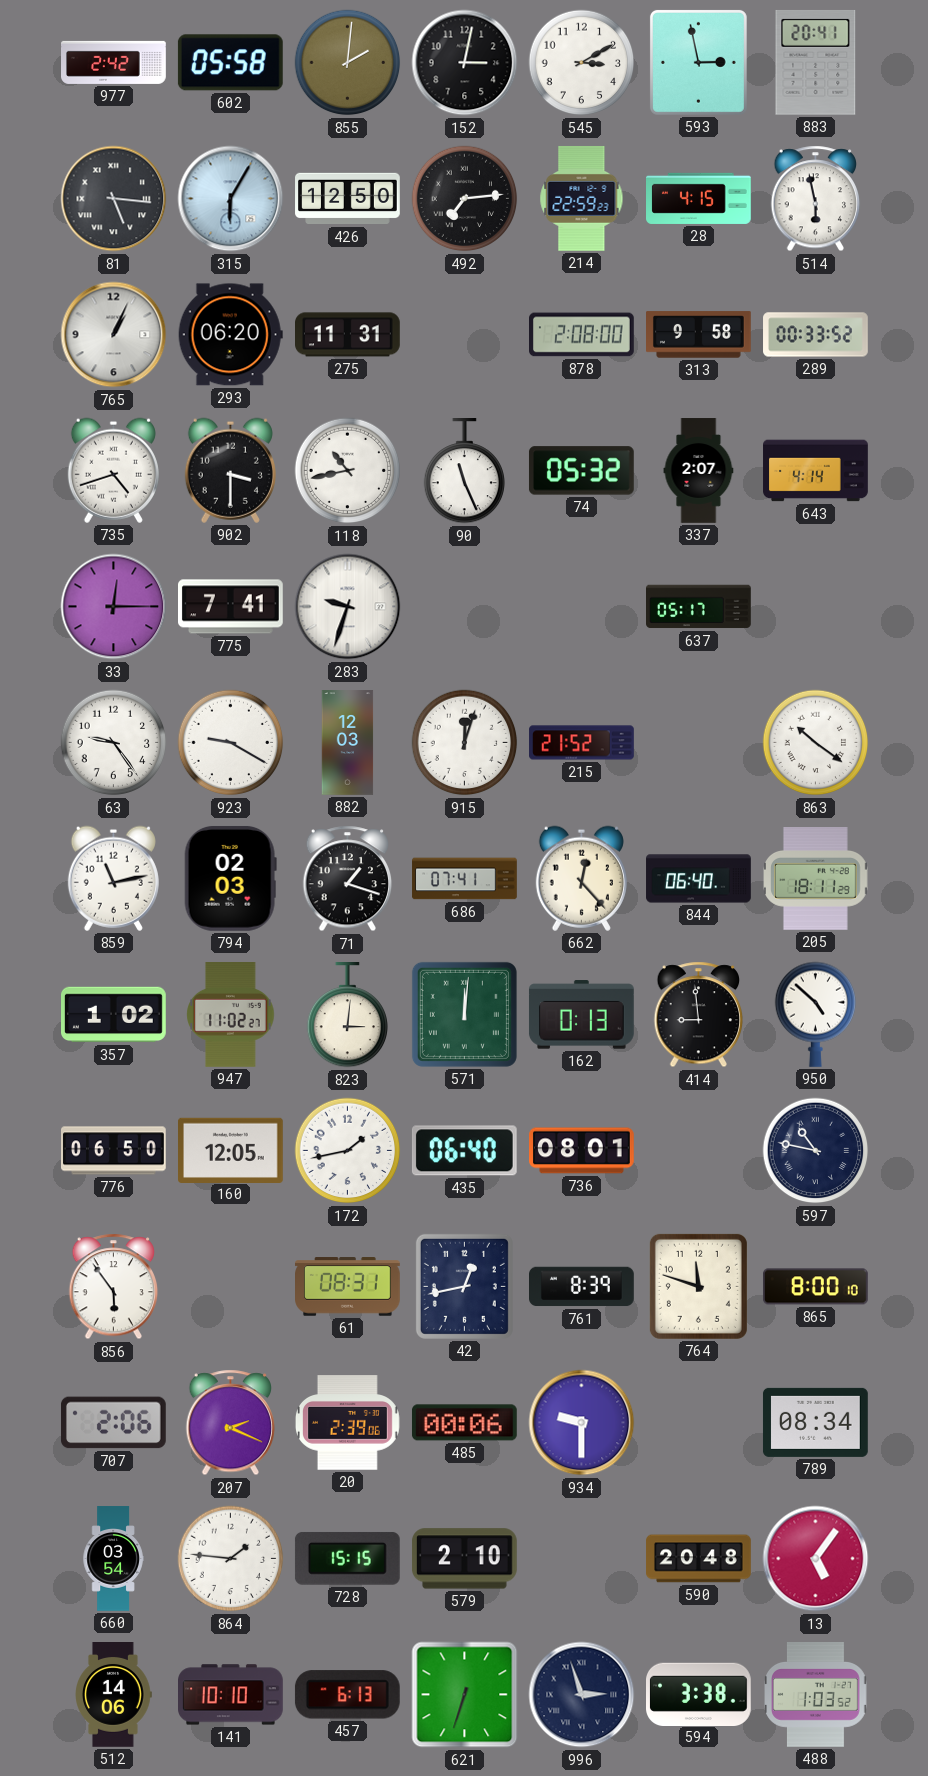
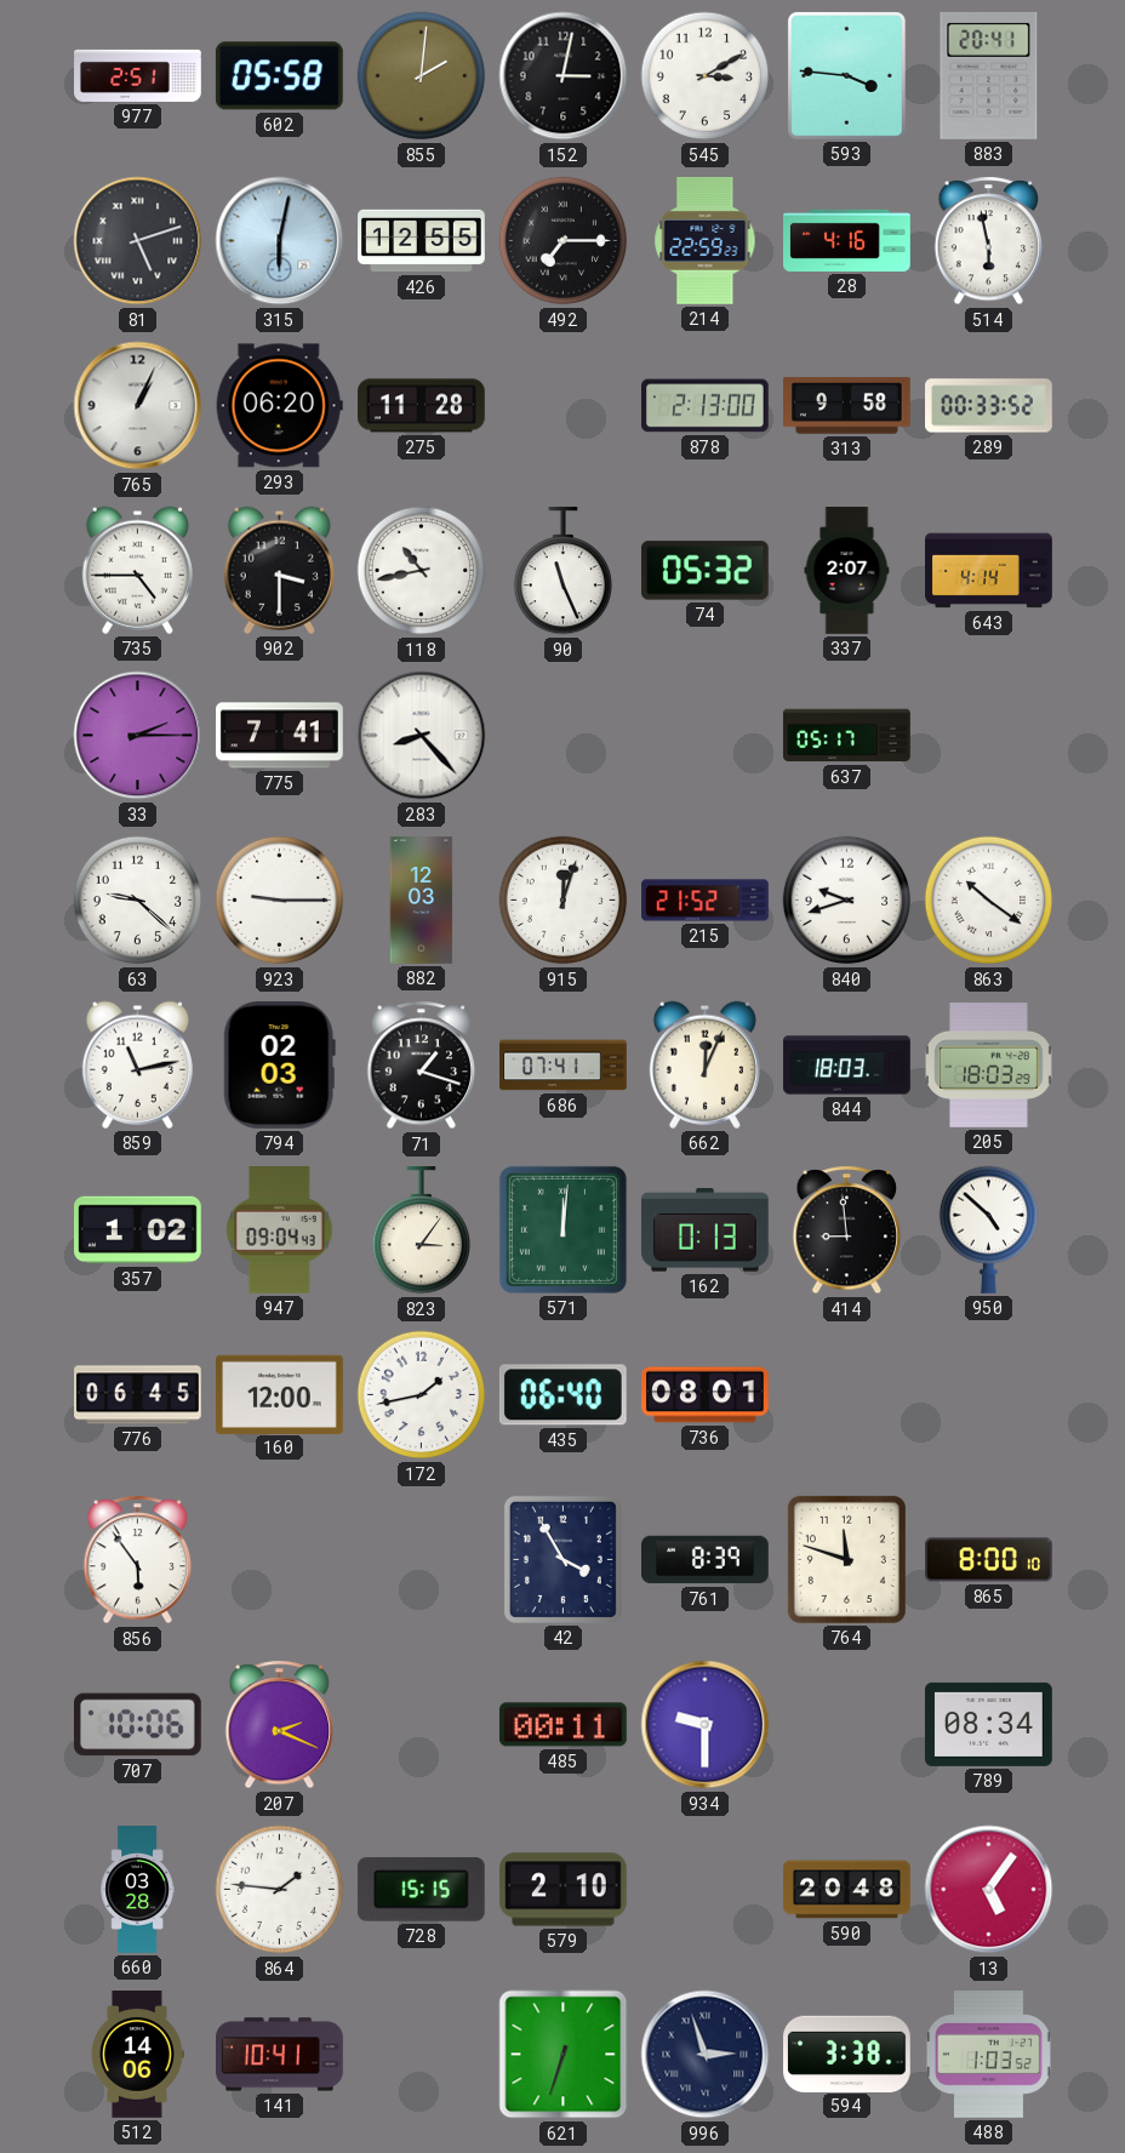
977: 2:42 -> 2:51
593: 2:58 -> 3:46
81: 5:16 -> 5:12
315: 6:05 -> 6:02
426: 12:50 -> 12:55
492: 7:14 -> 7:15
28: 4:15 -> 4:16
275: 11:31 -> 11:28
878: 2:08 -> 2:13
735: 4:42 -> 4:45
33: 12:15 -> 2:15
283: 9:33 -> 8:23
63: 9:24 -> 9:22
923: 9:20 -> 9:15
840: none -> 9:42
662: 12:23 -> 12:04
844: 06:40 -> 18:03
205: 18:11 -> 18:03
947: 11:02 -> 09:04
823: 3:01 -> 3:06
776: 06:50 -> 06:45
160: 12:05 -> 12:00
597: 10:47 -> none
61: 08:31 -> none
42: 12:43 -> 3:55
707: 2:06 -> 10:06
20: 2:39 -> none
485: 00:06 -> 00:11
660: 03:54 -> 03:28
141: 10:10 -> 10:41
457: 6:13 -> none
